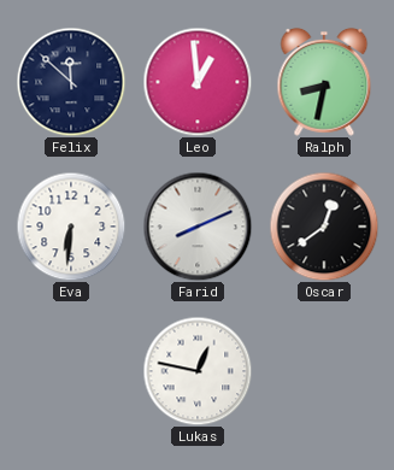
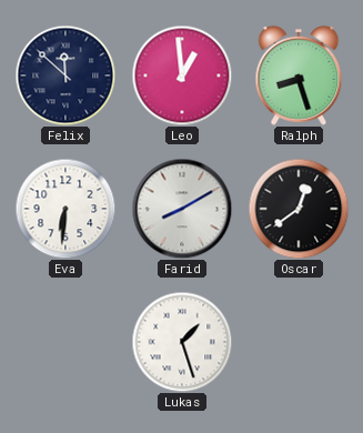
Ralph: 8:32 -> 8:27
Farid: 8:11 -> 8:10
Lukas: 12:47 -> 1:27
